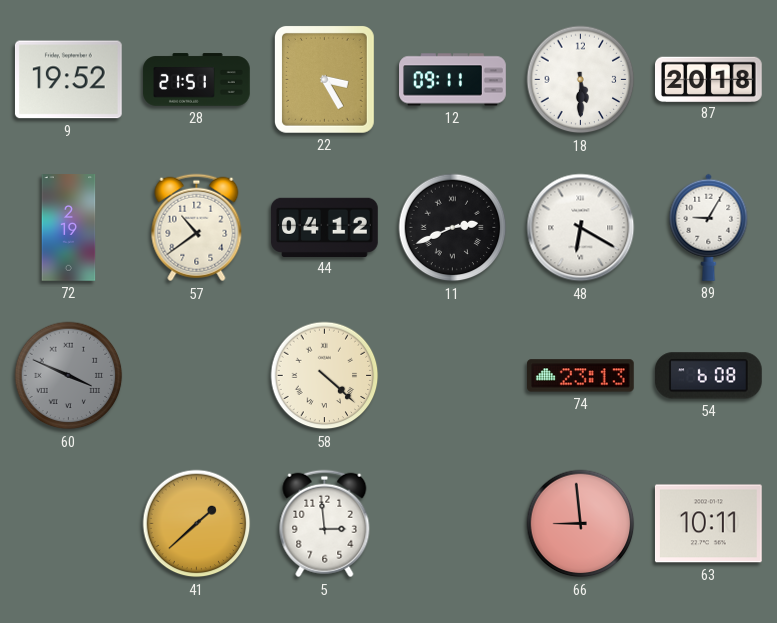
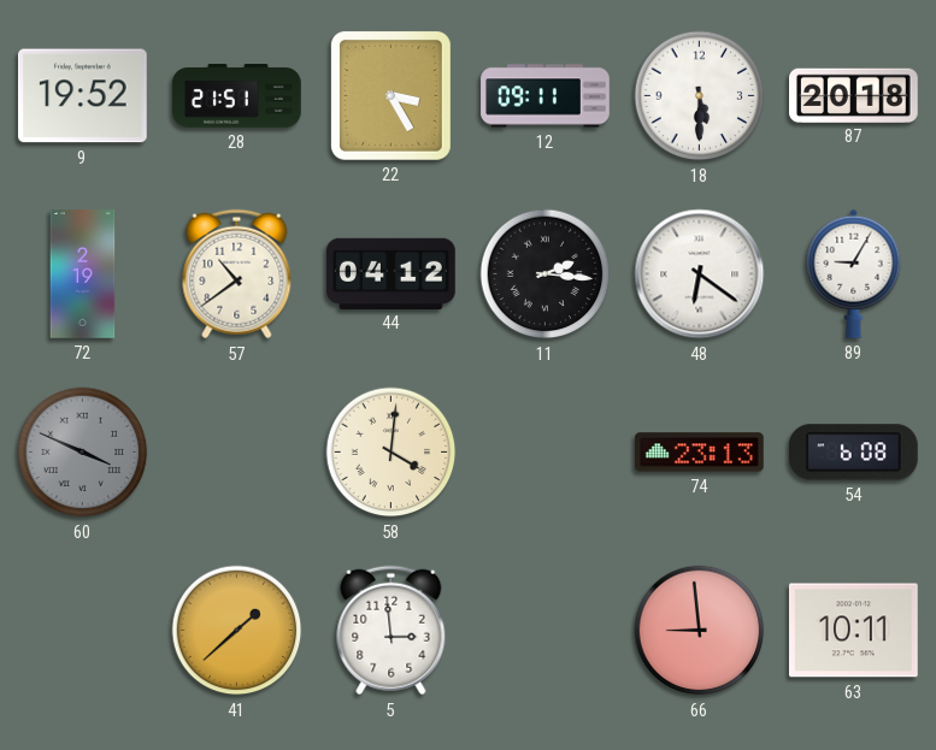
11: 2:41 -> 2:16
48: 6:20 -> 6:21
58: 4:22 -> 4:01
